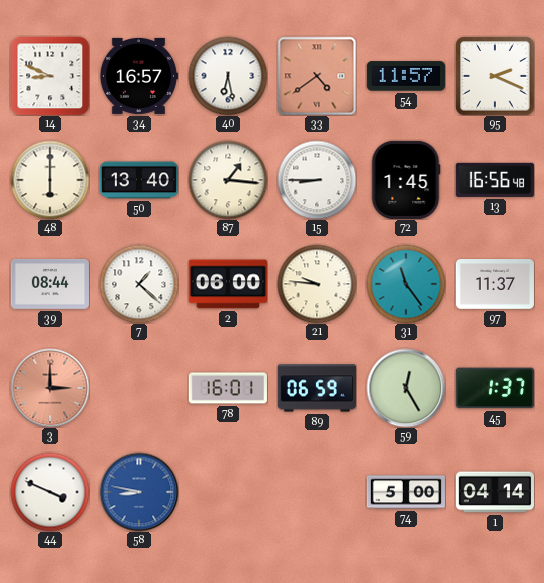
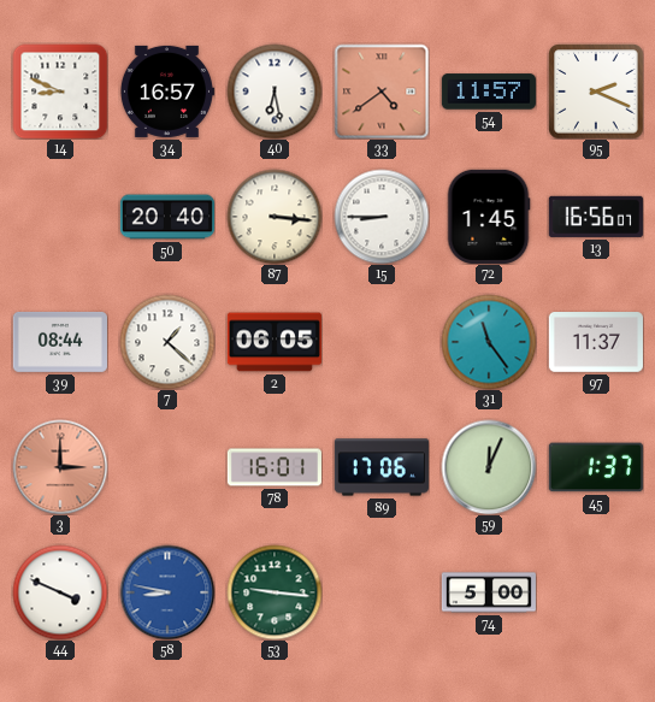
48: 6:00 -> none
50: 13:40 -> 20:40
87: 1:16 -> 3:16
13: 16:56:48 -> 16:56:07
2: 06:00 -> 06:05
21: 9:46 -> none
89: 06:59 -> 17:06
59: 12:25 -> 12:04
53: none -> 9:16
1: 04:14 -> none
